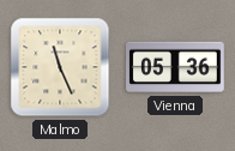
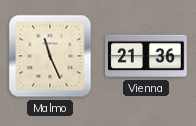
Vienna: 05:36 -> 21:36
